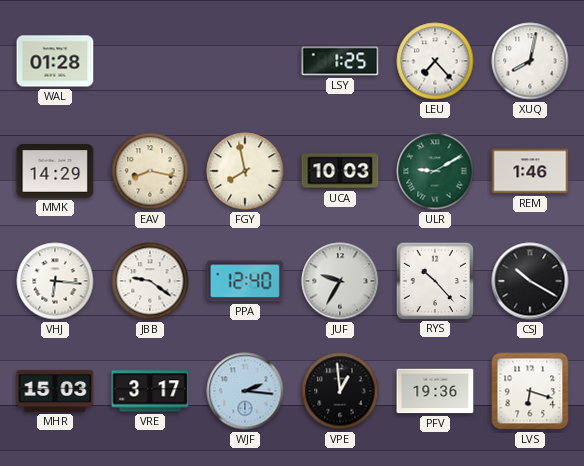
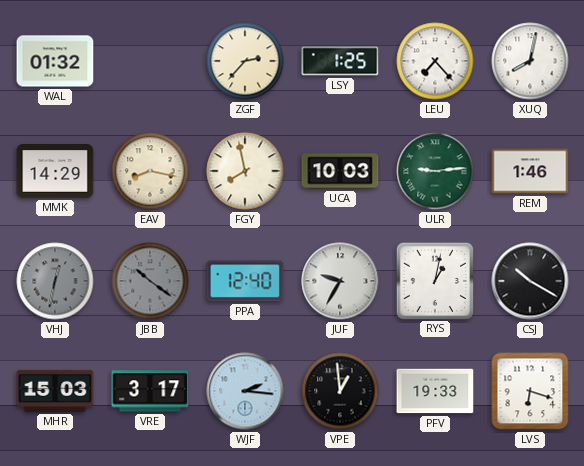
WAL: 01:28 -> 01:32
ZGF: none -> 2:37
ULR: 9:10 -> 9:14
VHJ: 6:16 -> 12:32
VHJ dial: white -> grey
JBB: 9:21 -> 10:21
JBB dial: white -> grey
RYS: 10:23 -> 1:02
PFV: 19:36 -> 19:33
